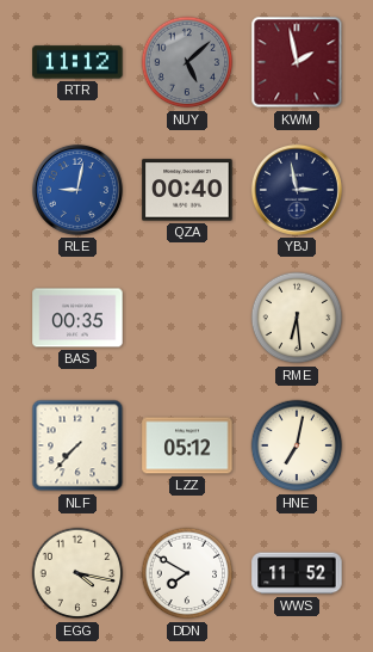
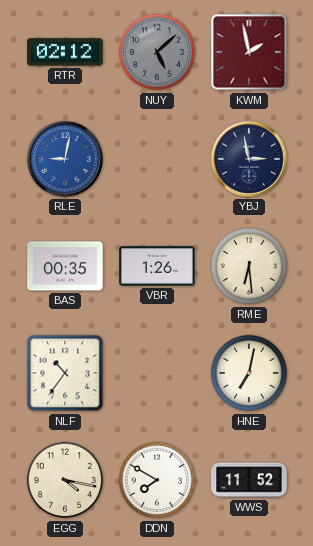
RTR: 11:12 -> 02:12
QZA: 00:40 -> none
VBR: none -> 1:26
NLF: 7:37 -> 10:36
LZZ: 05:12 -> none
